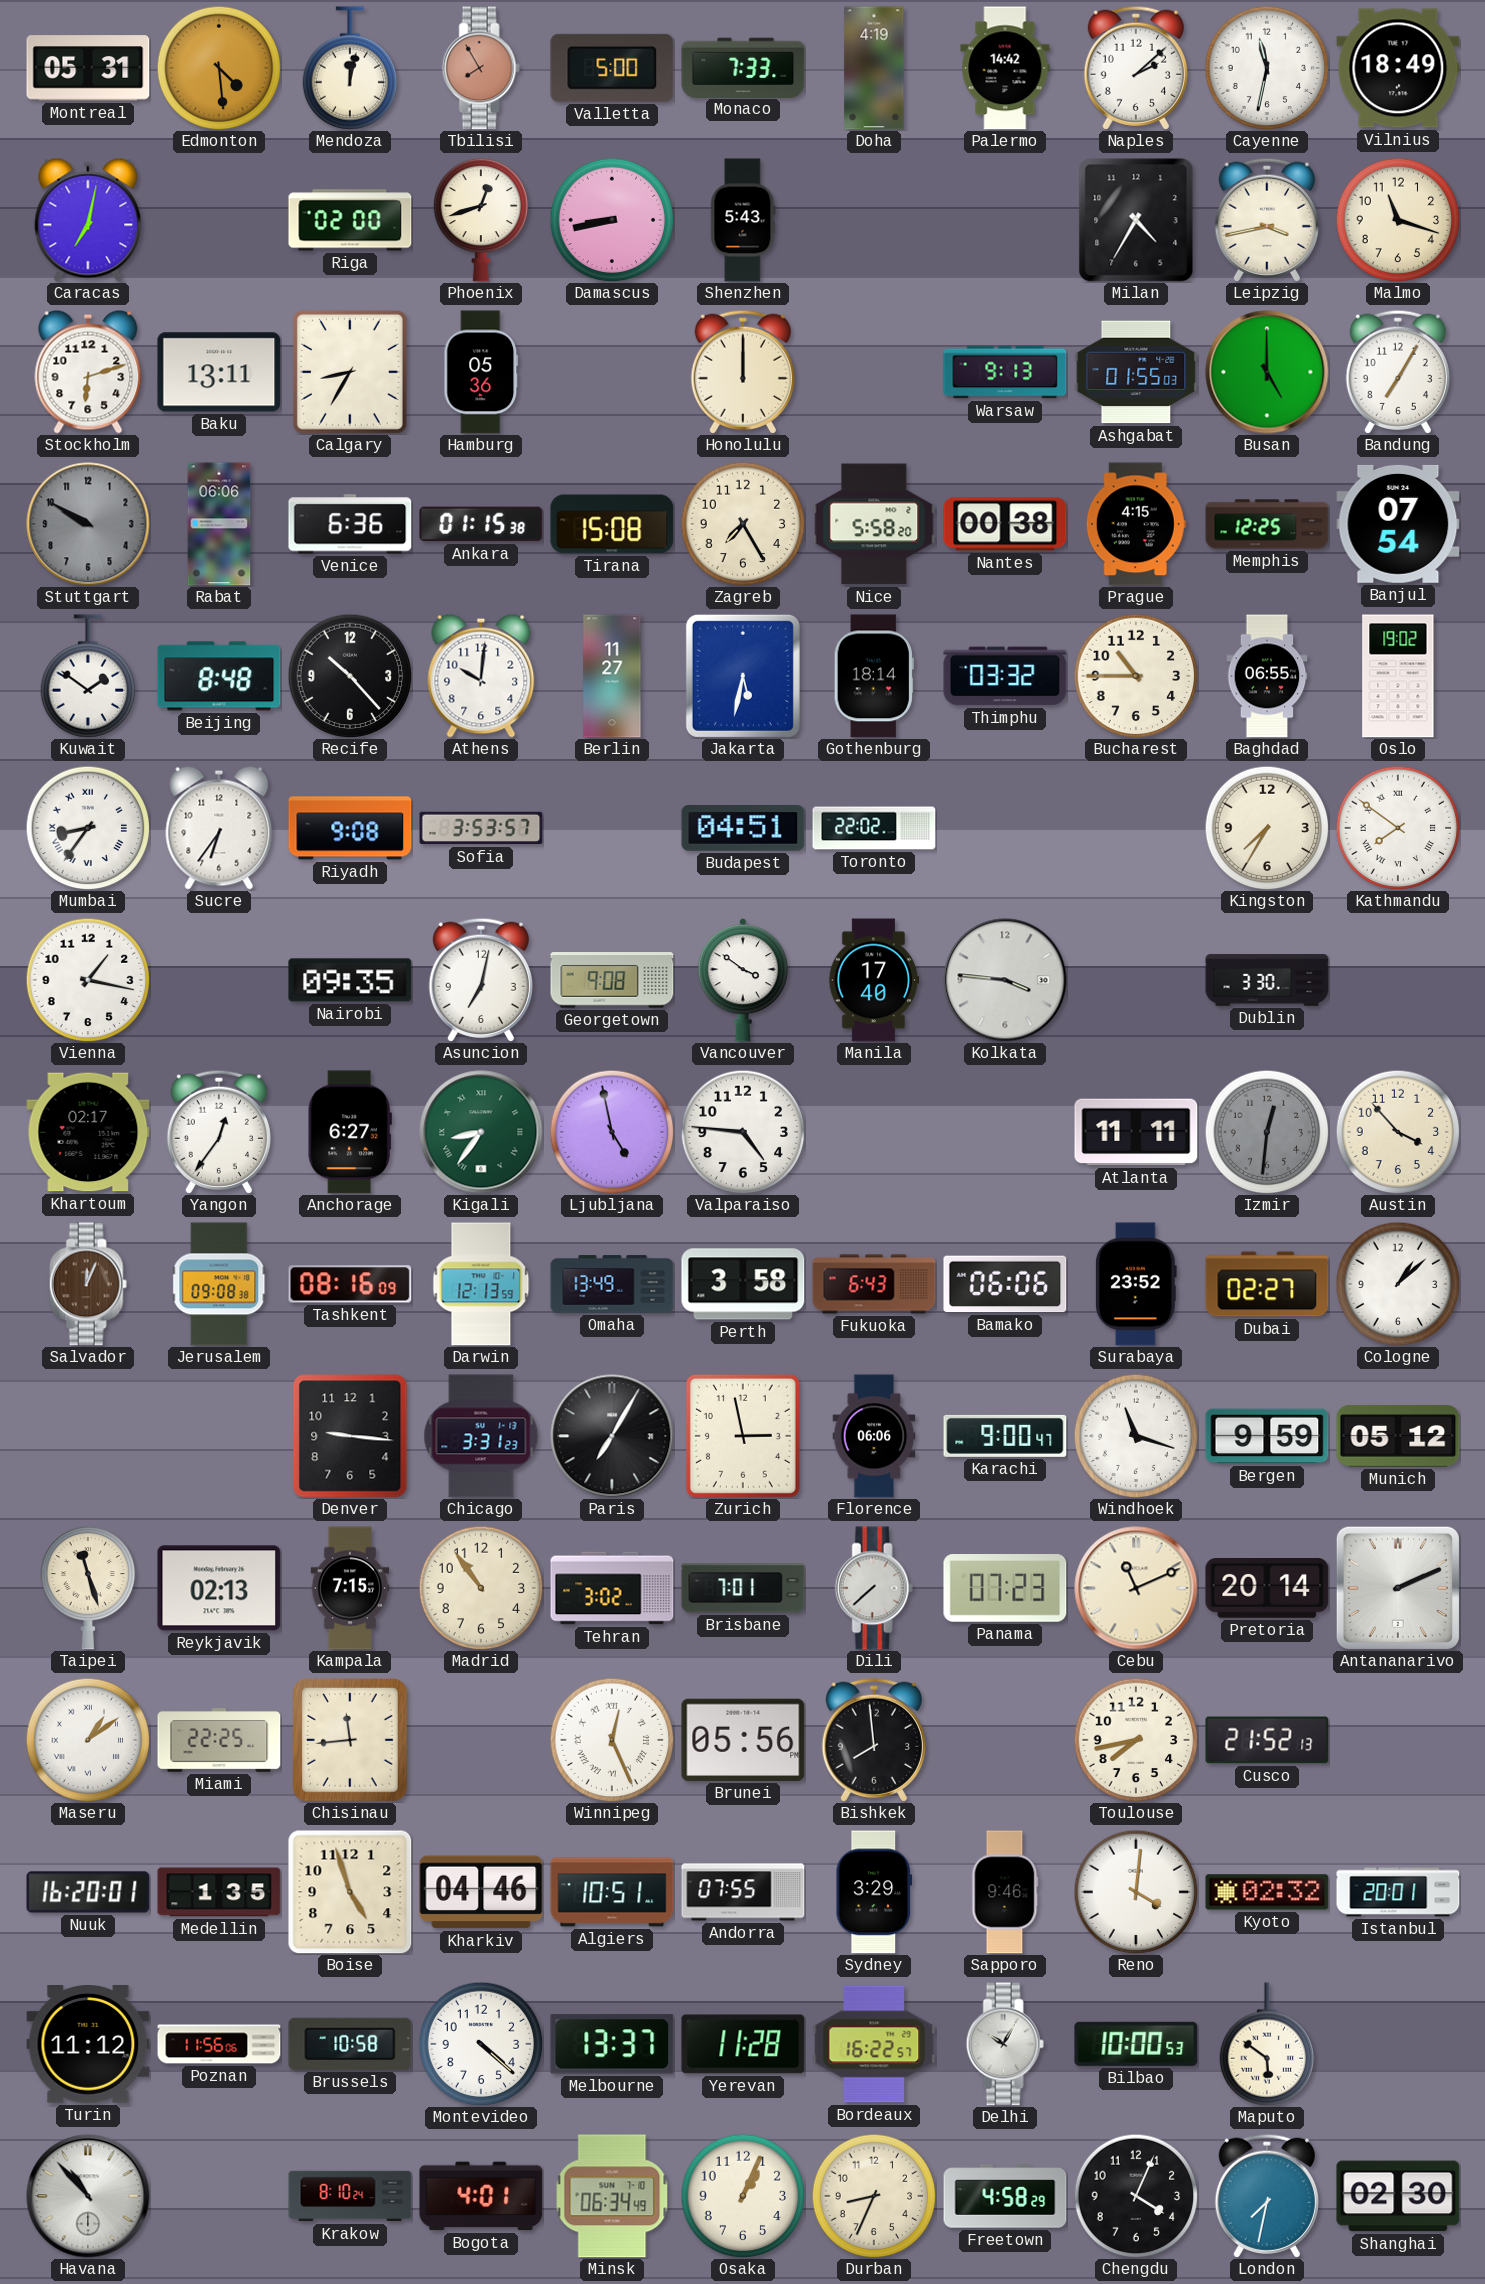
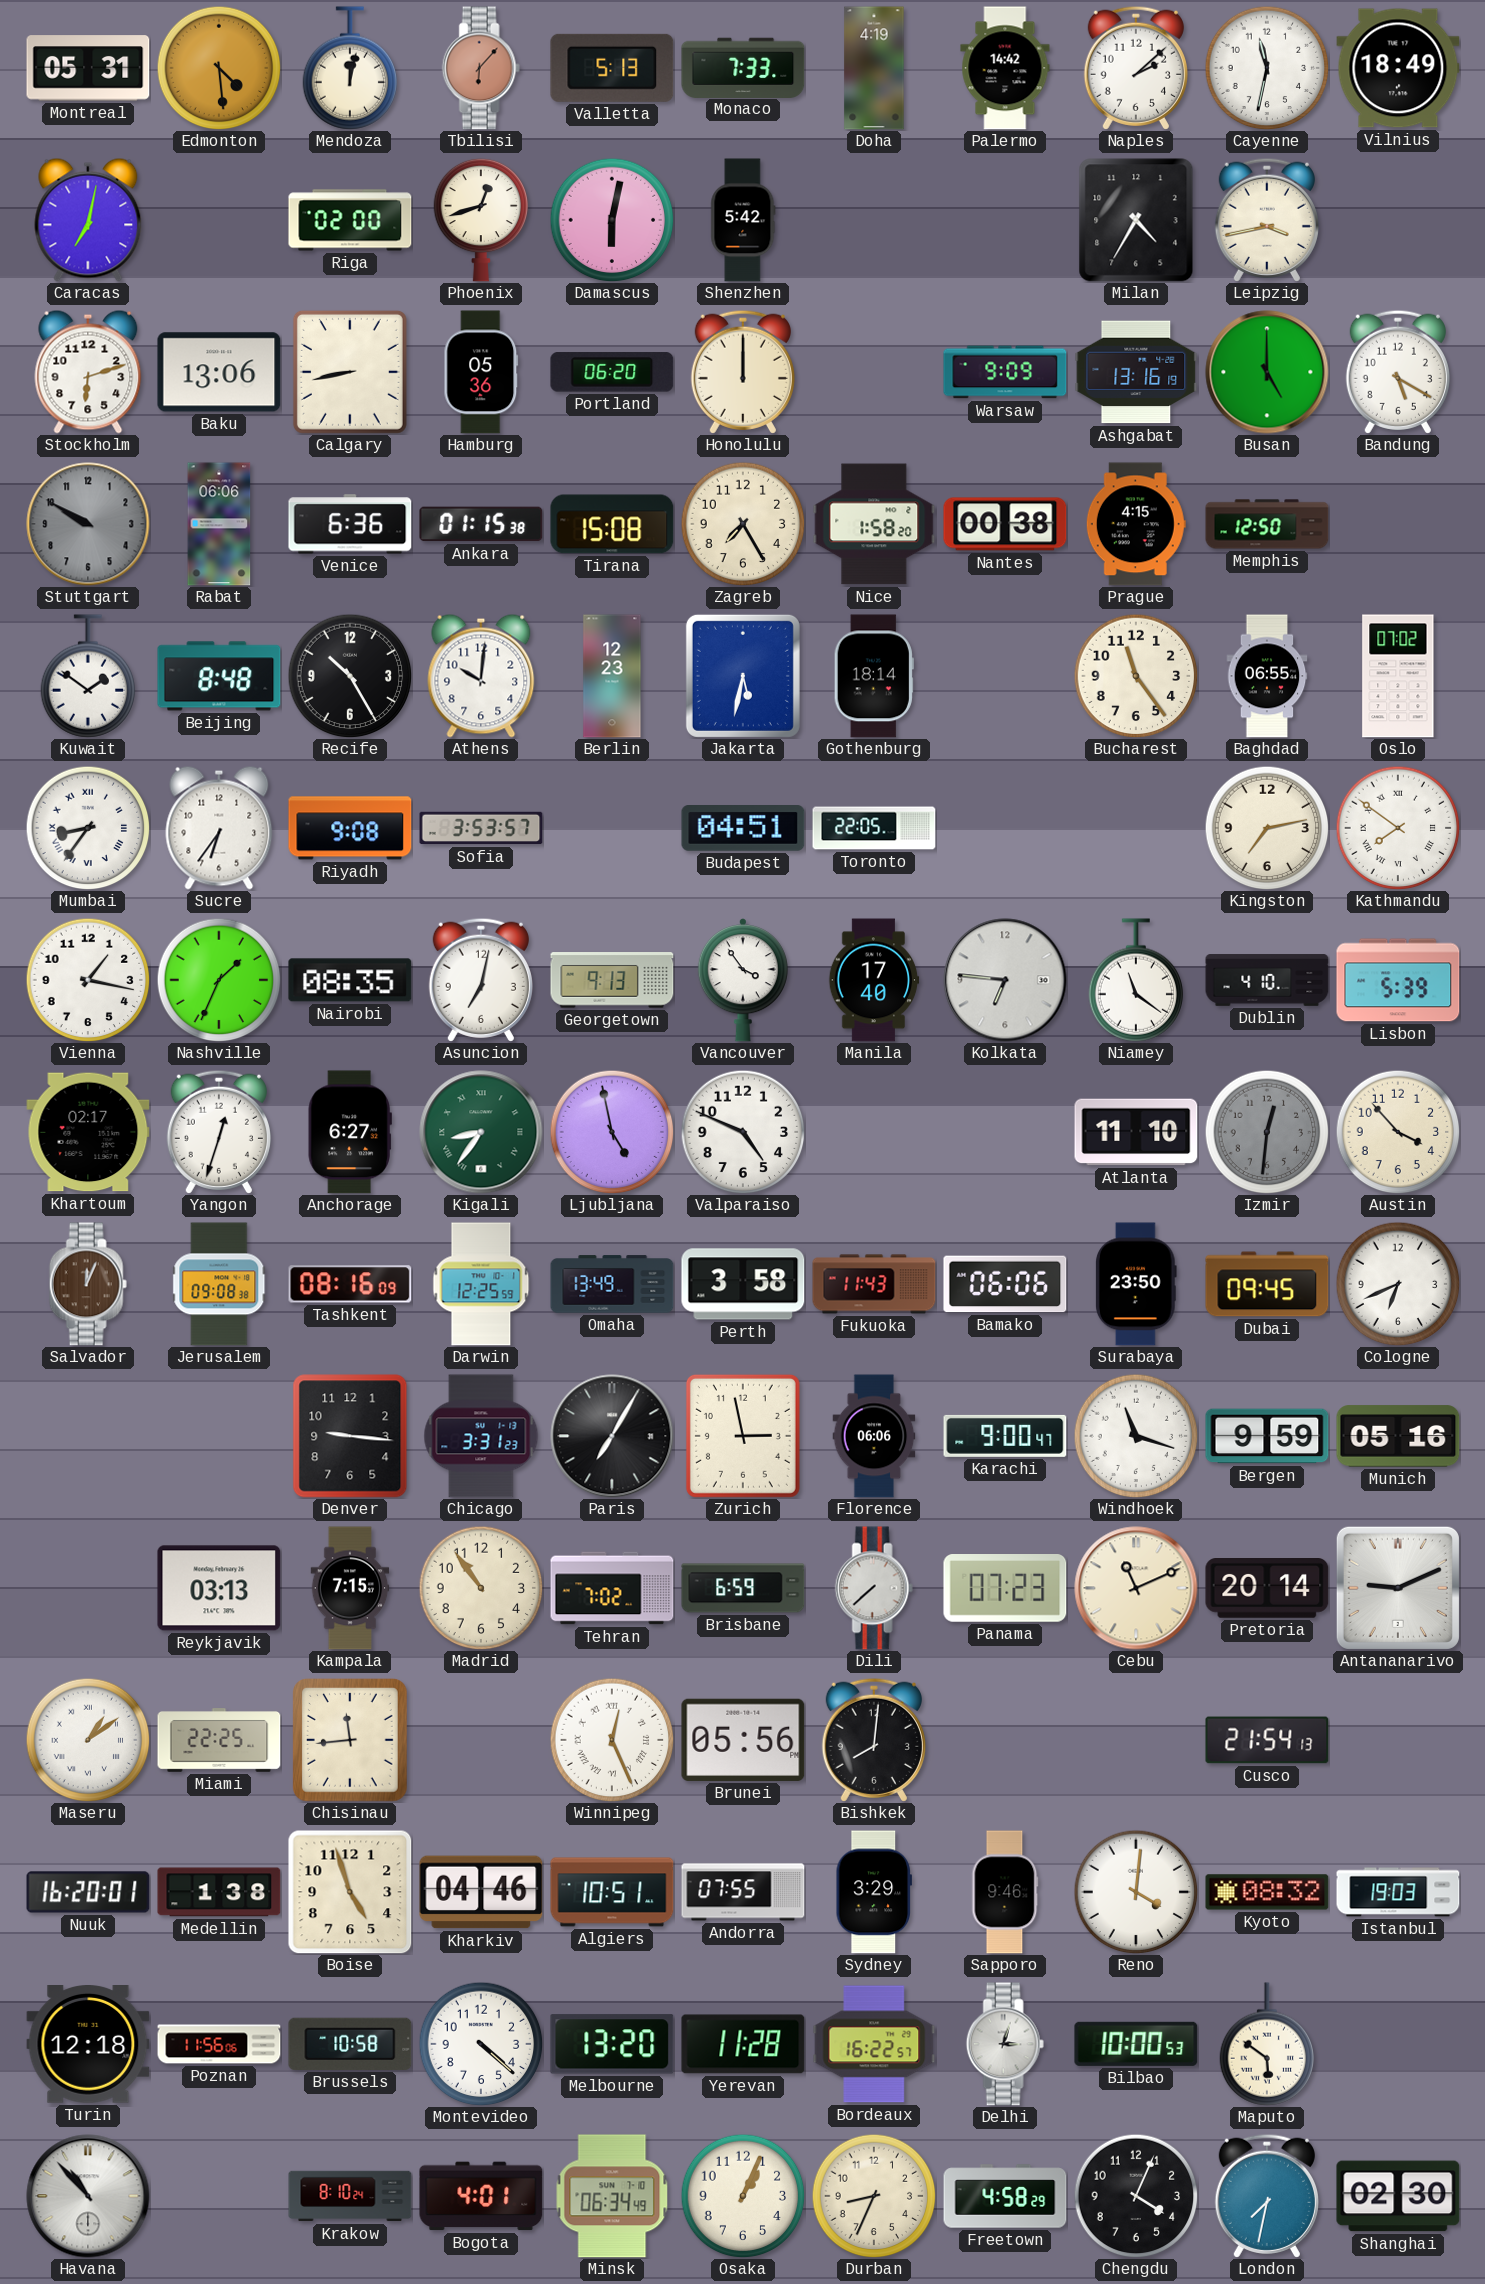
Tbilisi: 7:55 -> 6:07
Valletta: 5:00 -> 5:13
Damascus: 8:43 -> 6:02
Shenzhen: 5:43 -> 5:42
Malmo: 11:18 -> none
Baku: 13:11 -> 13:06
Calgary: 8:35 -> 8:43
Portland: none -> 06:20
Warsaw: 9:13 -> 9:09
Ashgabat: 01:55 -> 13:16
Bandung: 7:05 -> 5:20
Nice: 5:58 -> 1:58
Memphis: 12:25 -> 12:50
Banjul: 07:54 -> none
Recife: 10:23 -> 10:25
Berlin: 11:27 -> 12:23
Thimphu: 03:32 -> none
Bucharest: 10:45 -> 11:24
Oslo: 19:02 -> 07:02
Toronto: 22:02 -> 22:05
Kingston: 7:35 -> 7:13
Nashville: none -> 1:34
Nairobi: 09:35 -> 08:35
Georgetown: 9:08 -> 9:13
Vancouver: 3:51 -> 3:54
Kolkata: 3:46 -> 6:46
Niamey: none -> 11:21
Dublin: 3:30 -> 4:10
Lisbon: none -> 5:39
Yangon: 12:36 -> 12:33
Valparaiso: 4:46 -> 4:49
Atlanta: 11:11 -> 11:10
Darwin: 12:13 -> 12:25
Fukuoka: 6:43 -> 11:43
Surabaya: 23:52 -> 23:50
Dubai: 02:27 -> 09:45
Cologne: 1:08 -> 6:41
Munich: 05:12 -> 05:16
Taipei: 11:27 -> none
Reykjavik: 02:13 -> 03:13
Tehran: 3:02 -> 7:02
Brisbane: 7:01 -> 6:59
Antananarivo: 2:11 -> 9:11
Bishkek: 7:59 -> 8:01
Toulouse: 7:43 -> none
Cusco: 21:52 -> 21:54
Medellin: 1:35 -> 1:38
Kyoto: 02:32 -> 08:32
Istanbul: 20:01 -> 19:03
Turin: 11:12 -> 12:18
Melbourne: 13:37 -> 13:20
Delhi: 10:05 -> 3:03
